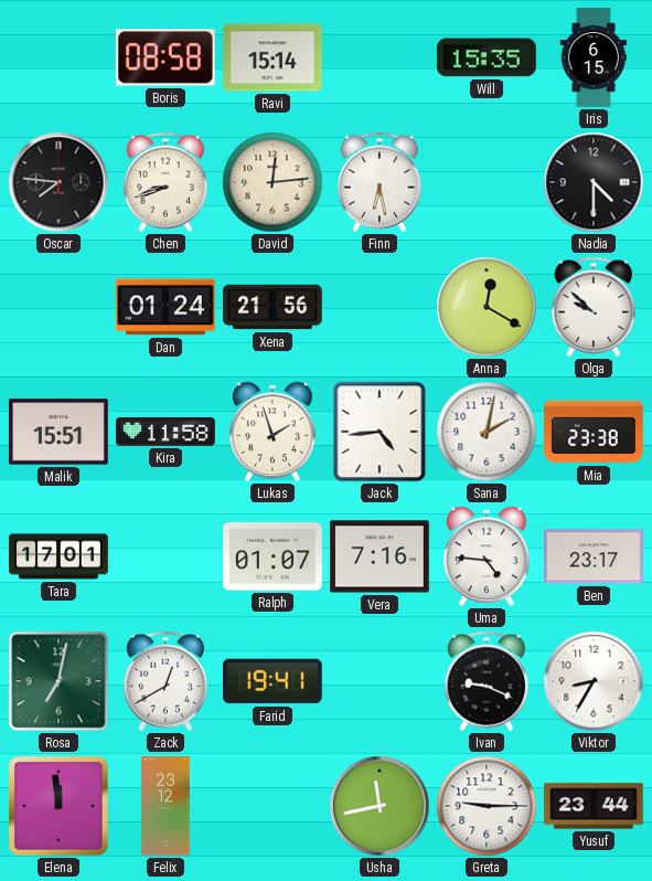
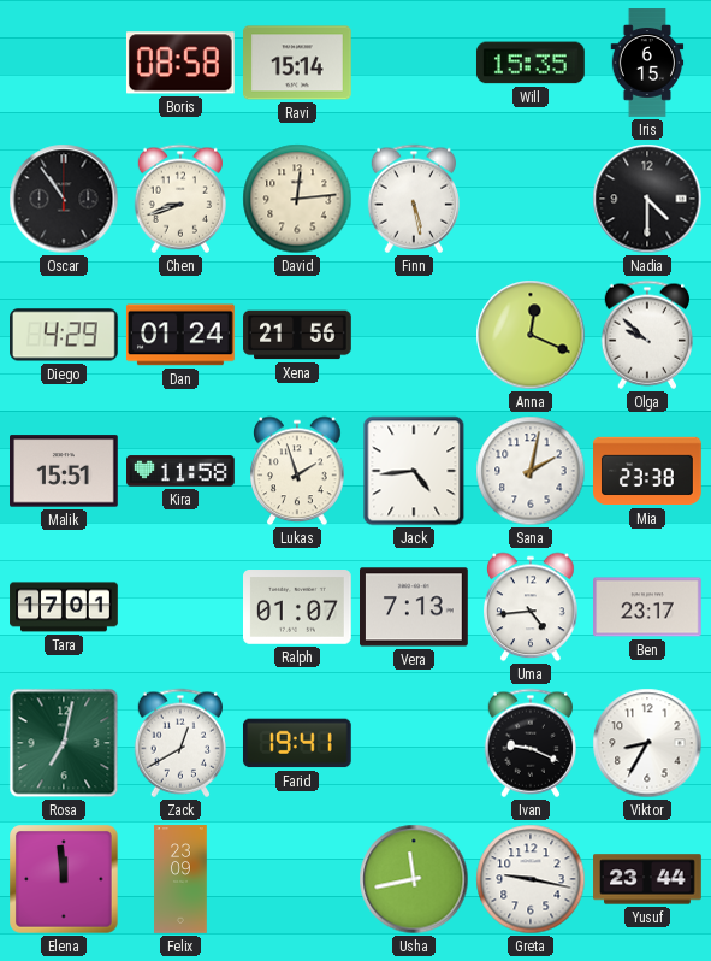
Oscar: 7:46 -> 10:54
Finn: 6:28 -> 5:28
Diego: none -> 4:29
Anna: 12:20 -> 12:19
Vera: 7:16 -> 7:13
Uma: 4:46 -> 4:44
Felix: 23:12 -> 23:09
Greta: 9:15 -> 9:17
